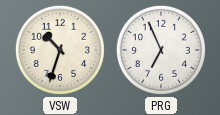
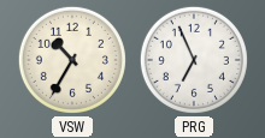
VSW: 10:33 -> 10:35
